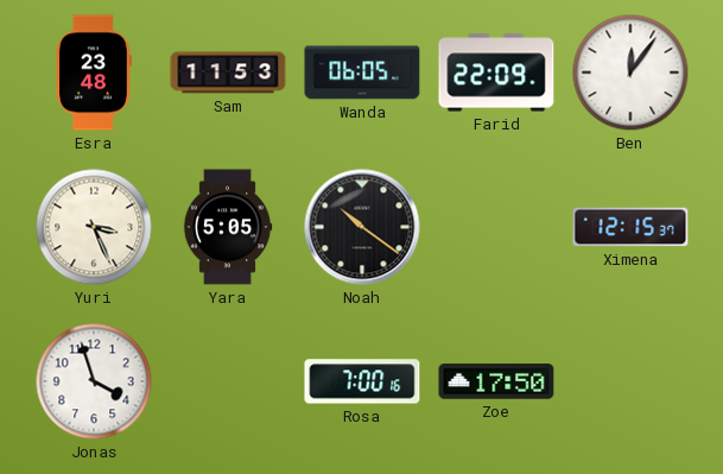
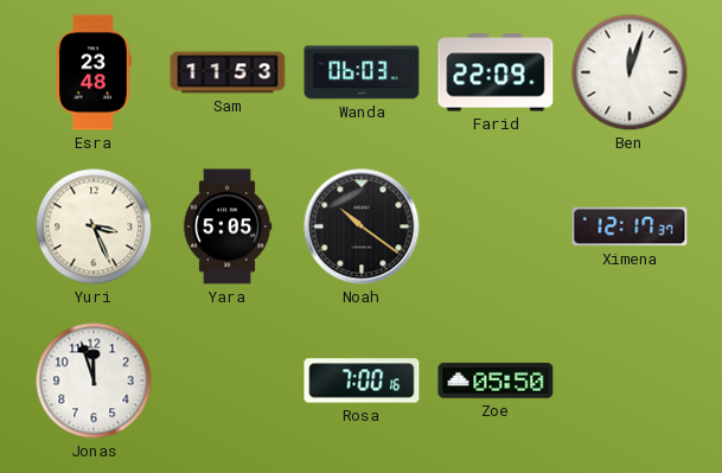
Wanda: 06:05 -> 06:03
Ben: 12:06 -> 12:03
Ximena: 12:15 -> 12:17
Jonas: 3:57 -> 11:57
Zoe: 17:50 -> 05:50
